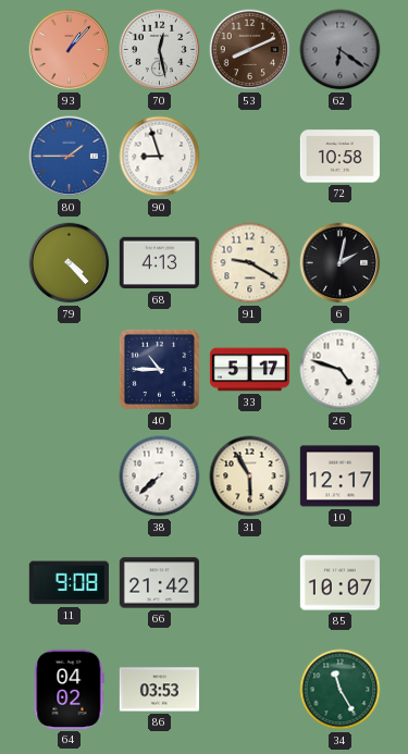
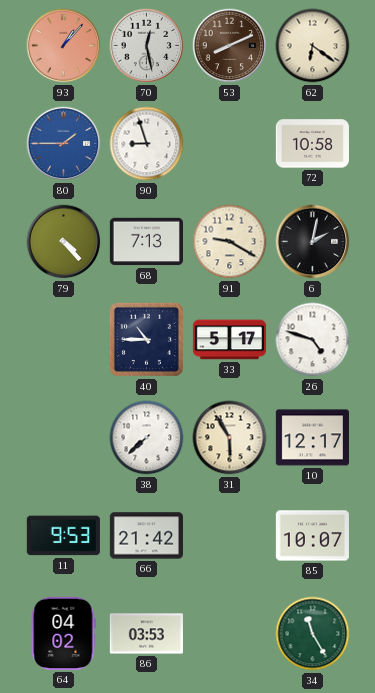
62 dial: grey -> cream
68: 4:13 -> 7:13
11: 9:08 -> 9:53
